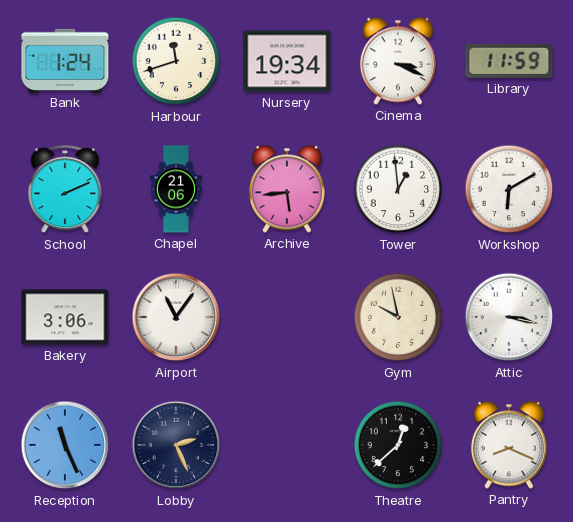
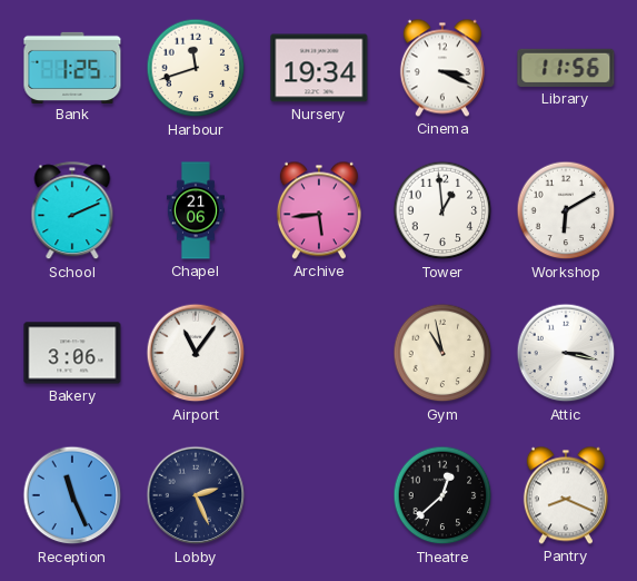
Bank: 1:24 -> 1:25
Library: 11:59 -> 11:56
Gym: 9:58 -> 10:58
